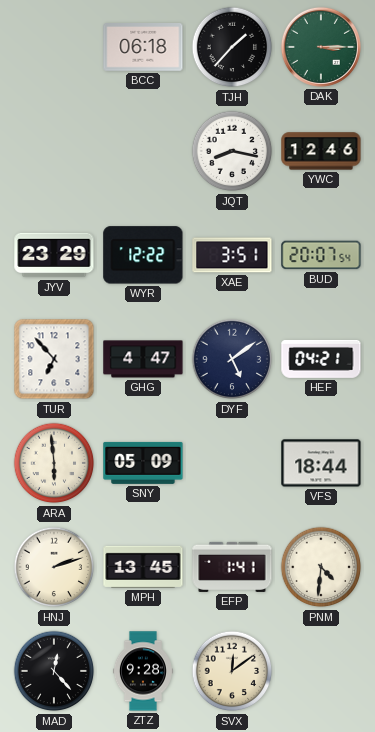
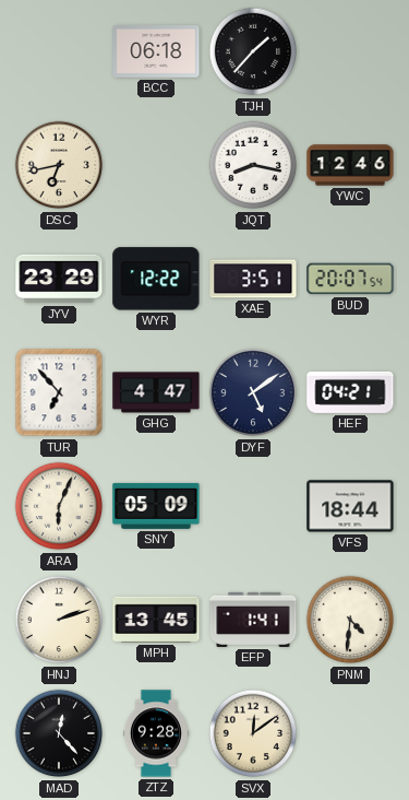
DAK: 3:15 -> none
DSC: none -> 6:43
ARA: 5:59 -> 6:04
